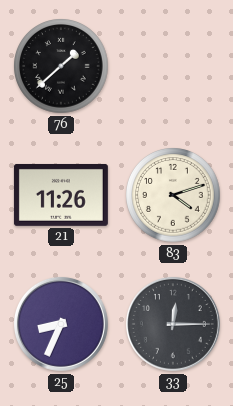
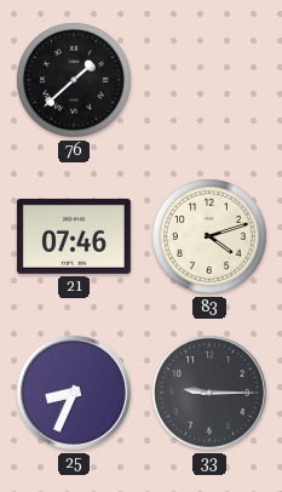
21: 11:26 -> 07:46
33: 12:15 -> 9:15
